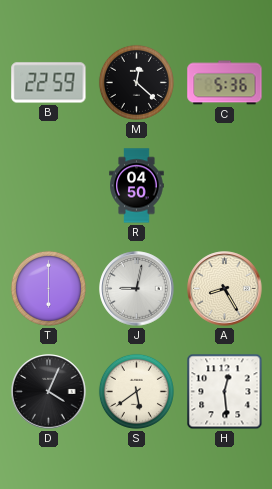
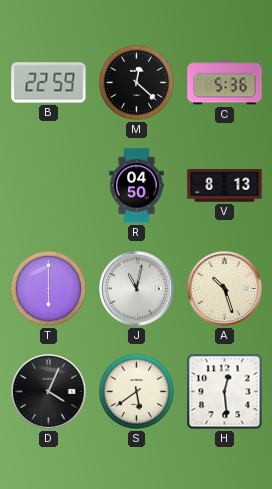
V: none -> 8:13
J: 9:02 -> 11:02
A: 8:25 -> 10:27
